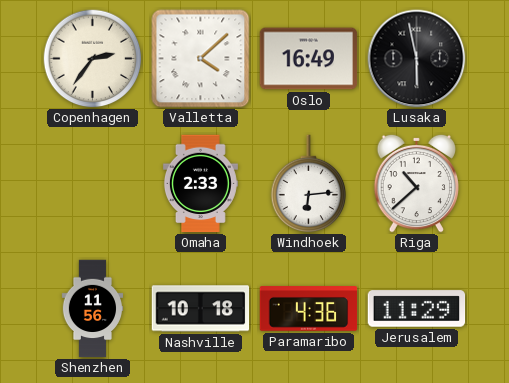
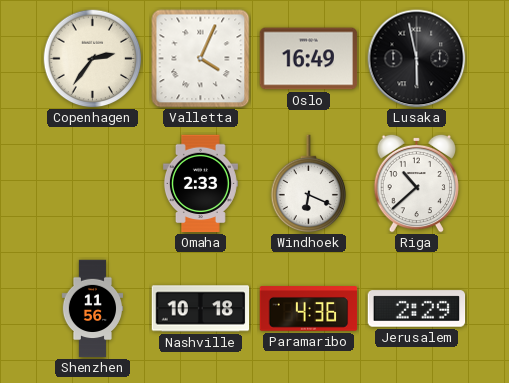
Valletta: 4:08 -> 4:04
Windhoek: 6:14 -> 6:19
Jerusalem: 11:29 -> 2:29
